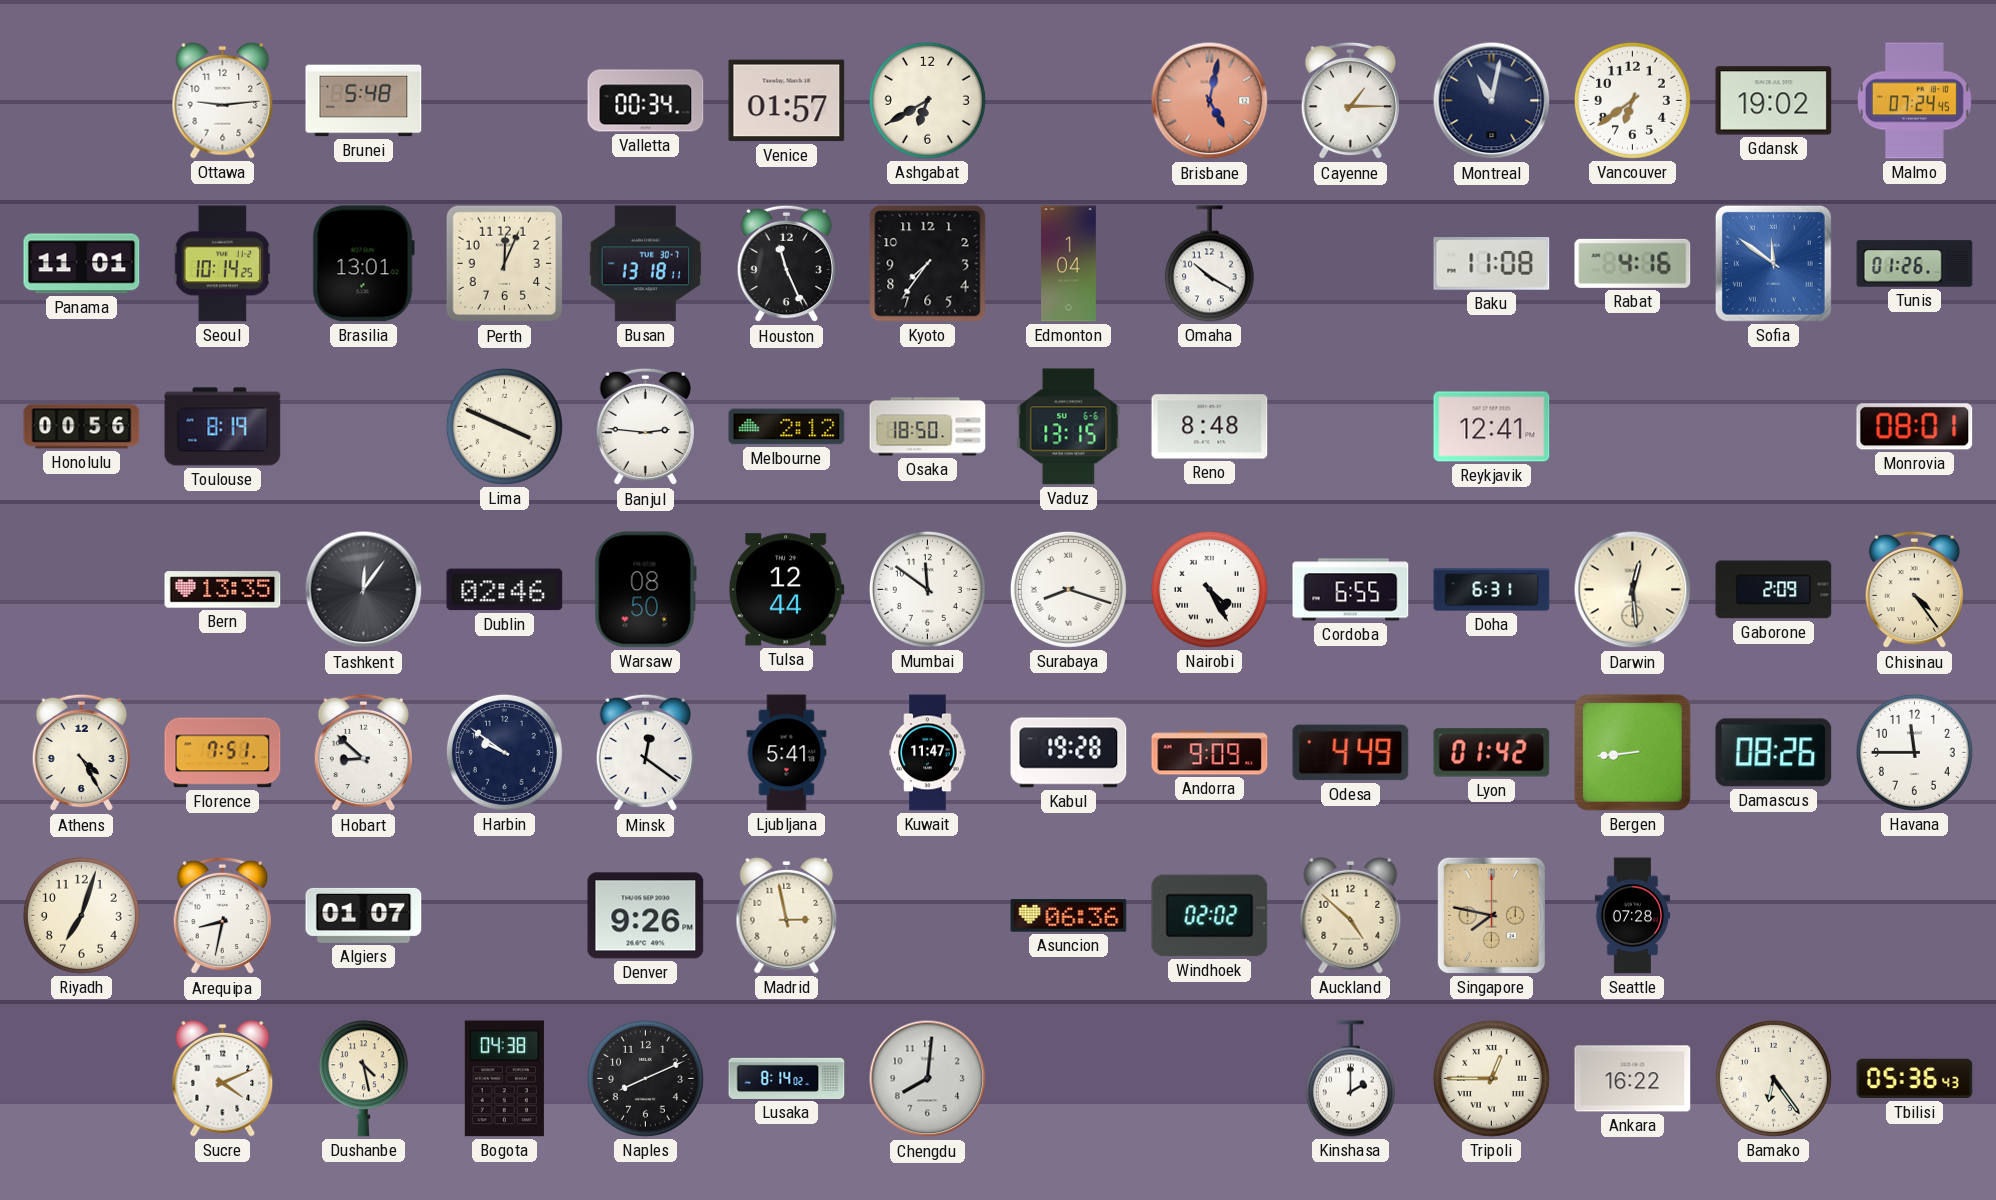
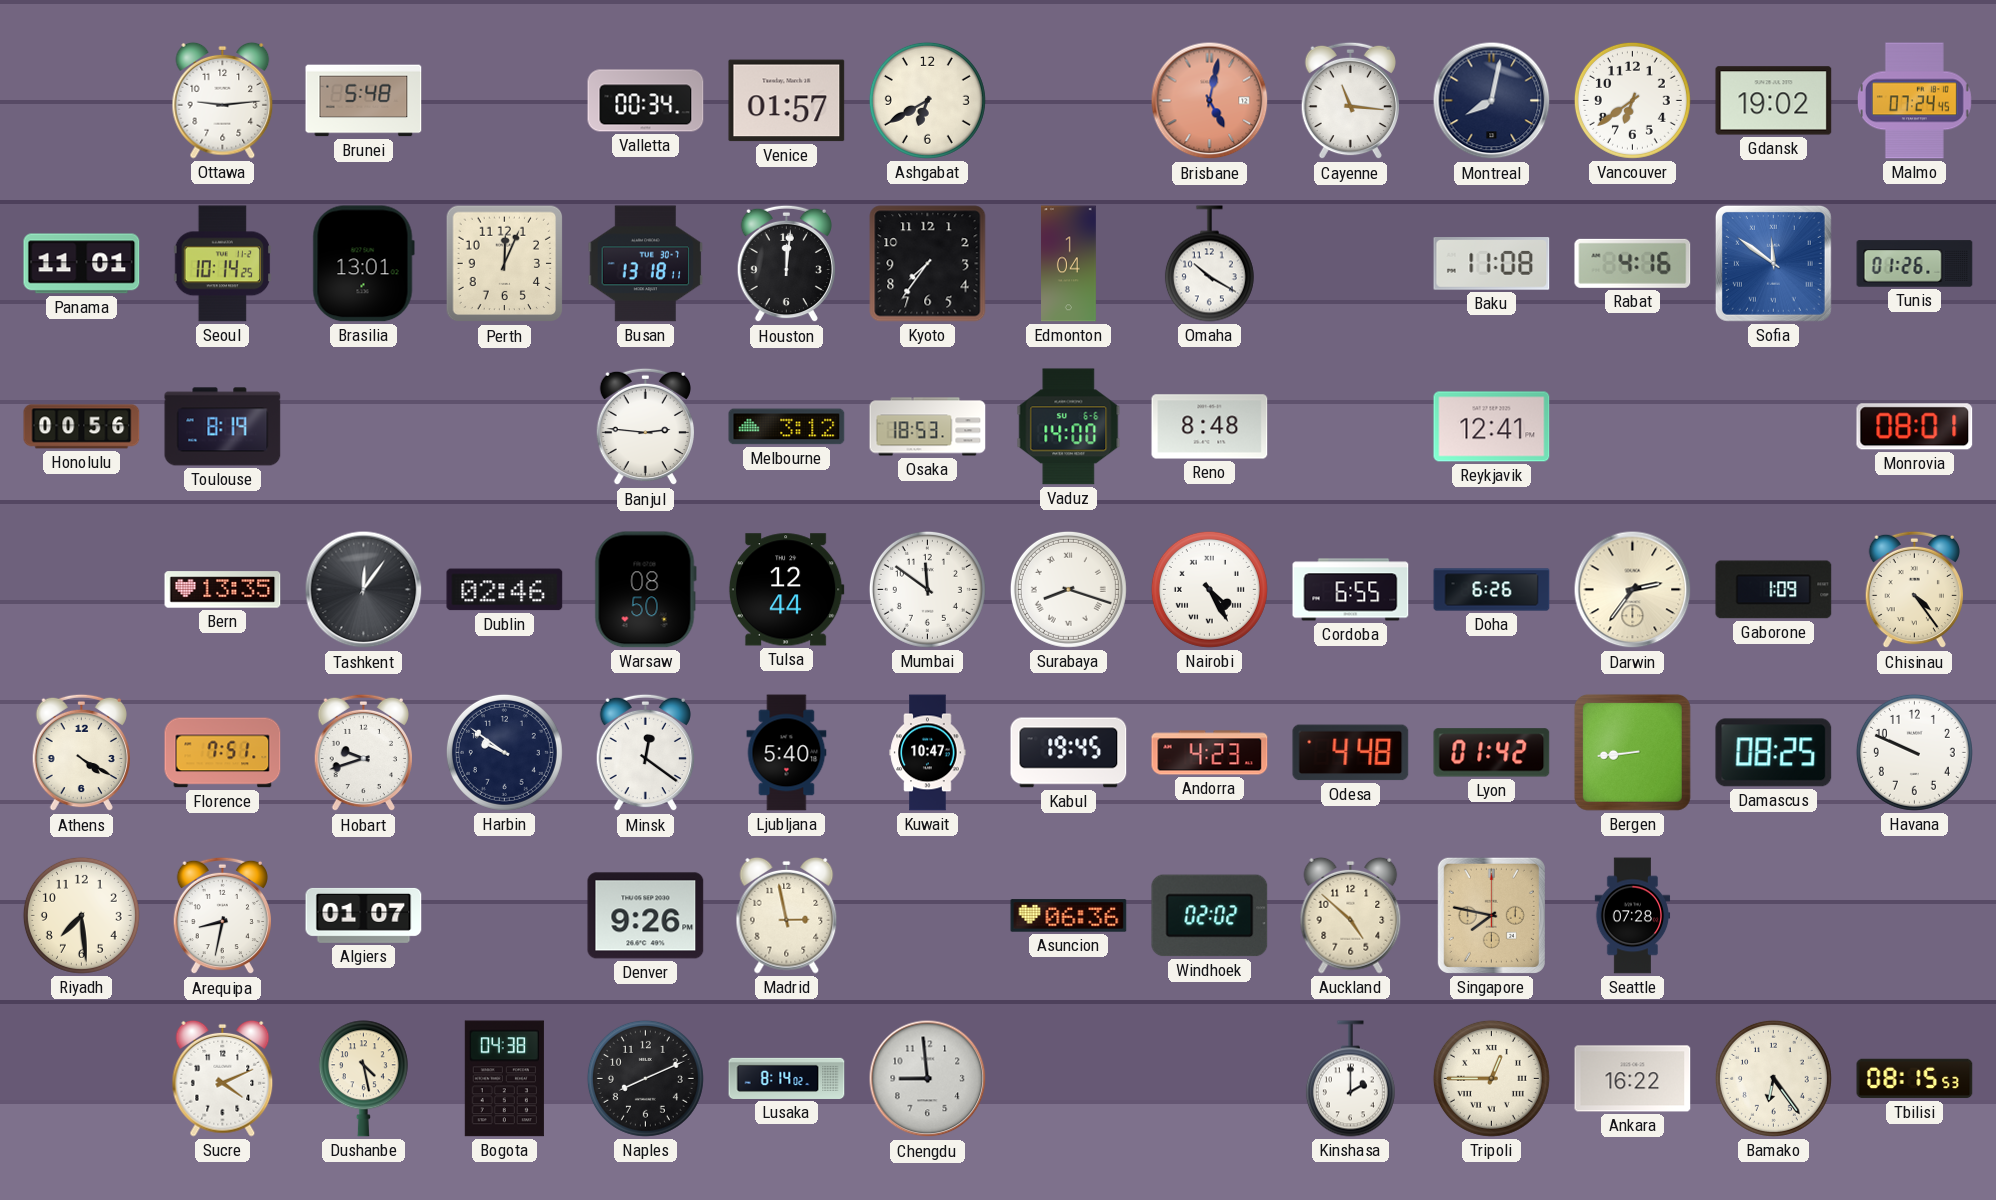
Cayenne: 1:15 -> 11:16
Montreal: 11:02 -> 8:02
Houston: 11:26 -> 12:01
Lima: 3:49 -> none
Melbourne: 2:12 -> 3:12
Osaka: 18:50 -> 18:53
Vaduz: 13:15 -> 14:00
Doha: 6:31 -> 6:26
Darwin: 12:29 -> 2:36
Gaborone: 2:09 -> 1:09
Athens: 4:25 -> 4:20
Hobart: 8:52 -> 9:42
Ljubljana: 5:41 -> 5:40
Kuwait: 11:47 -> 10:47
Kabul: 19:28 -> 19:45
Andorra: 9:09 -> 4:23
Odesa: 4:49 -> 4:48
Damascus: 08:26 -> 08:25
Havana: 11:45 -> 9:49
Riyadh: 7:03 -> 7:29
Chengdu: 8:01 -> 8:59
Tbilisi: 05:36 -> 08:15
